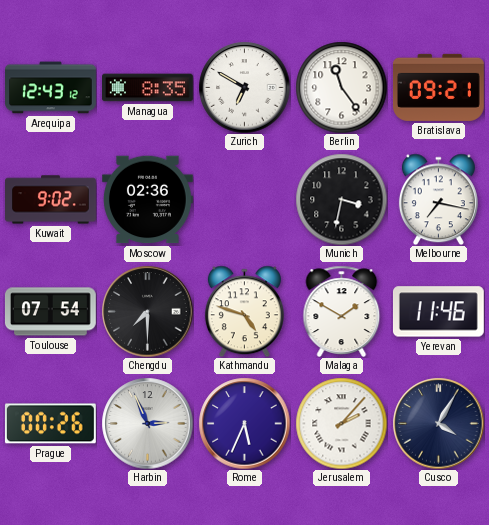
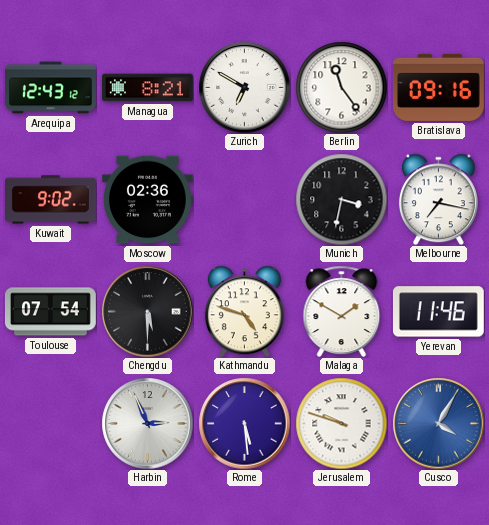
Managua: 8:35 -> 8:21
Bratislava: 09:21 -> 09:16
Chengdu: 7:30 -> 5:30
Prague: 00:26 -> none
Rome: 5:34 -> 5:29
Jerusalem: 2:07 -> 9:48
Cusco dial: navy -> blue
